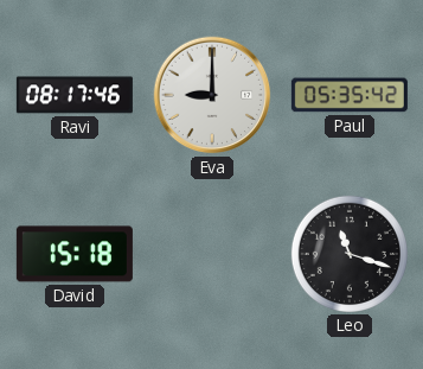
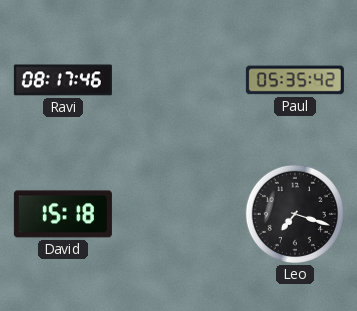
Eva: 9:00 -> none
Leo: 11:18 -> 7:18
